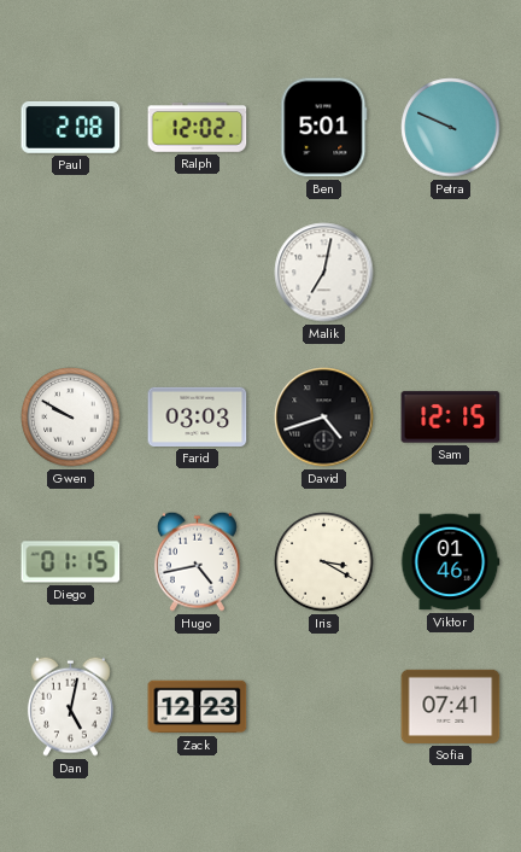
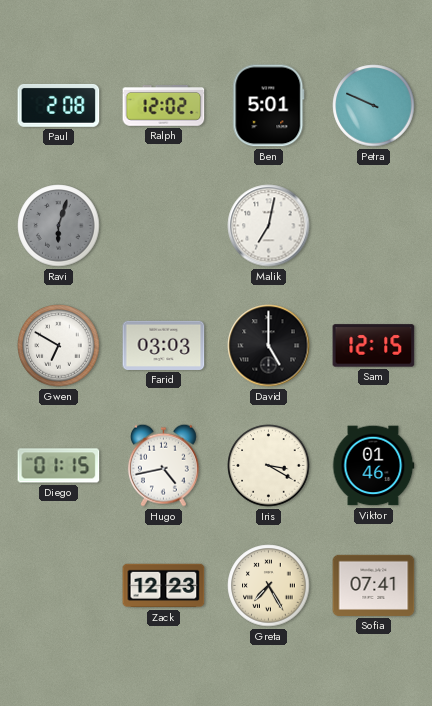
Ravi: none -> 6:03
Gwen: 9:50 -> 6:50
David: 4:42 -> 5:00
Dan: 5:02 -> none
Greta: none -> 7:25
